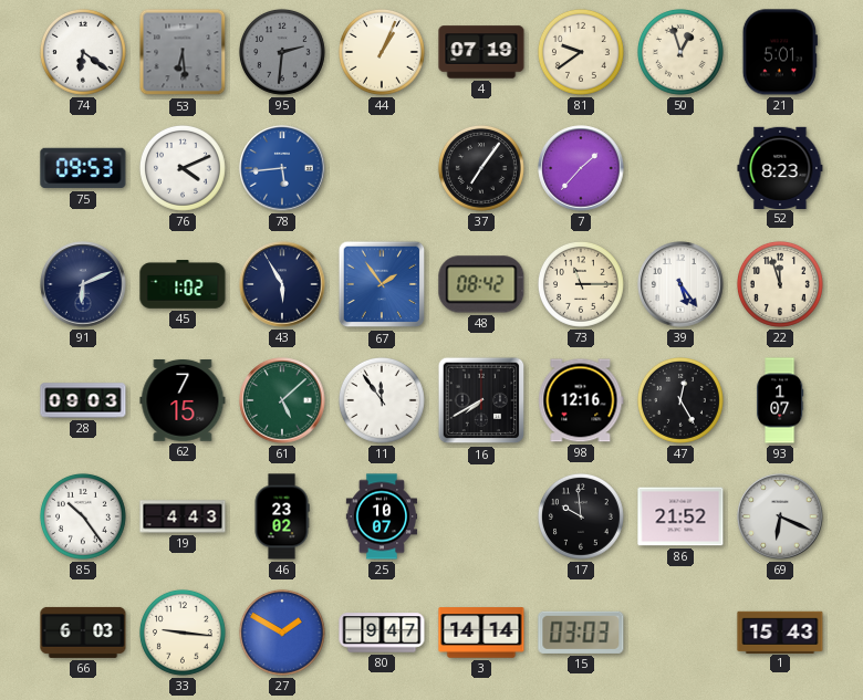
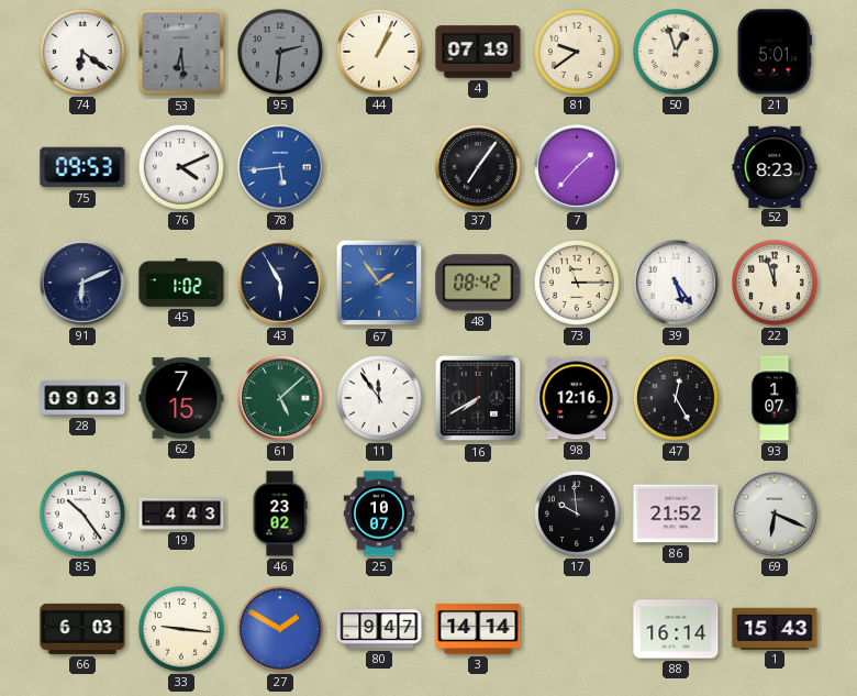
15: 03:03 -> none
88: none -> 16:14
